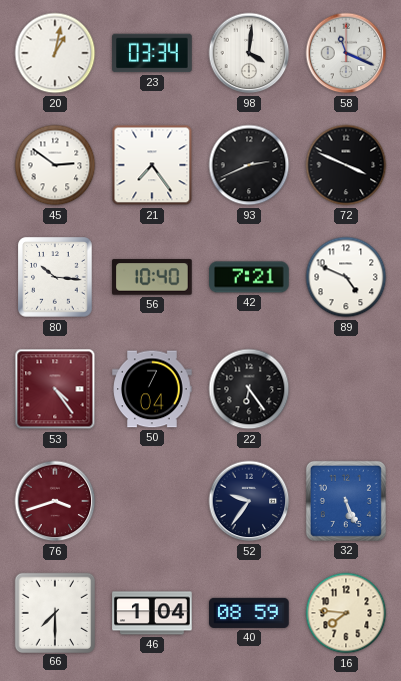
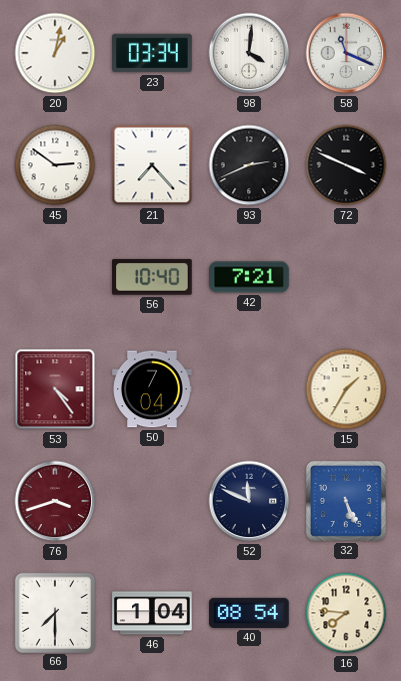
21: 7:24 -> 7:23
80: 10:16 -> none
89: 4:49 -> none
22: 6:24 -> none
15: none -> 1:35
52: 9:36 -> 11:49
40: 08:59 -> 08:54
